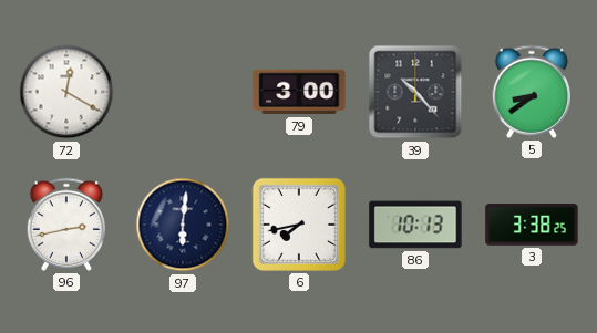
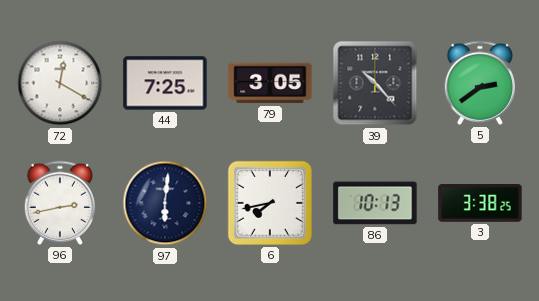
44: none -> 7:25
79: 3:00 -> 3:05
5: 8:39 -> 2:39
